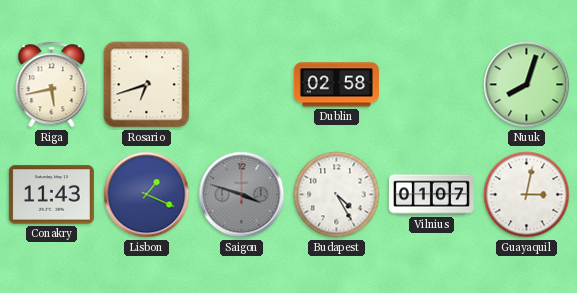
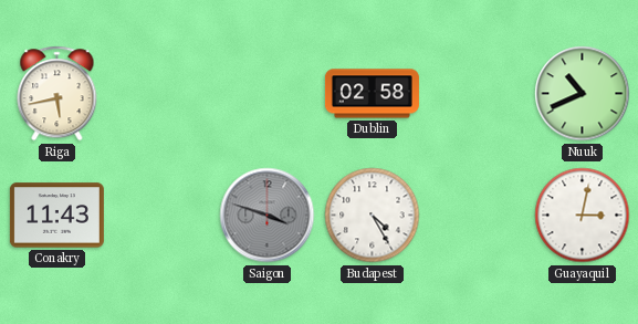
Rosario: 6:42 -> none
Nuuk: 8:03 -> 10:41
Lisbon: 1:19 -> none
Vilnius: 01:07 -> none
